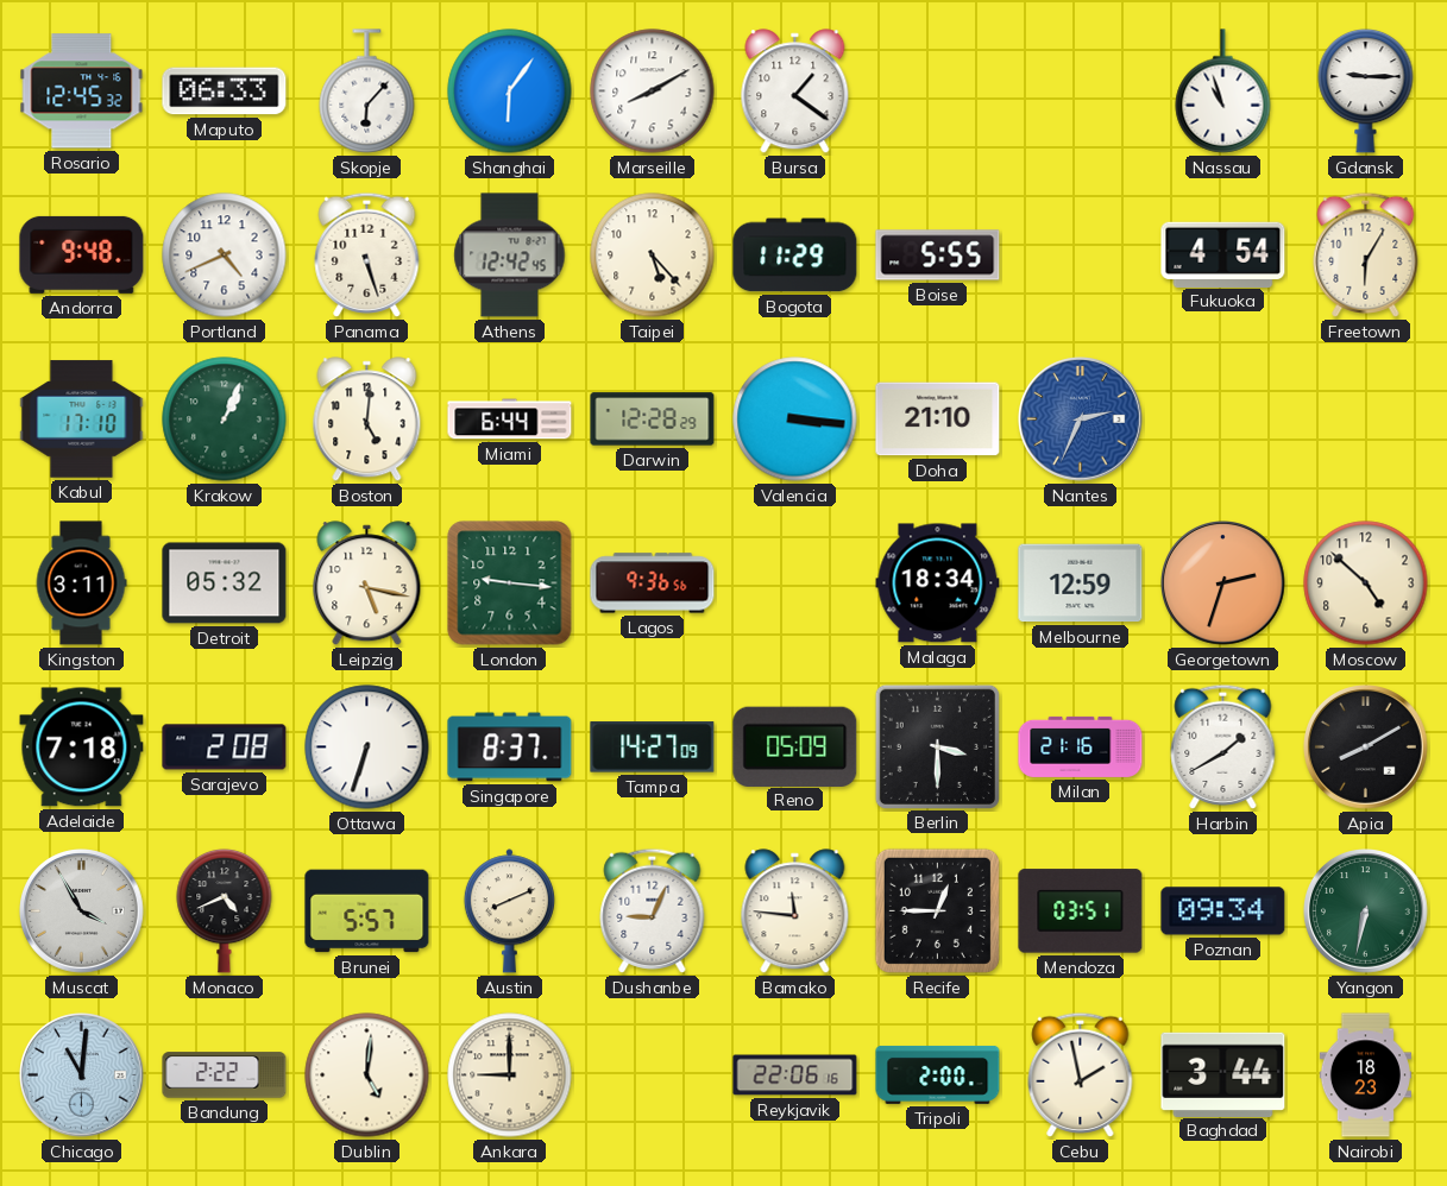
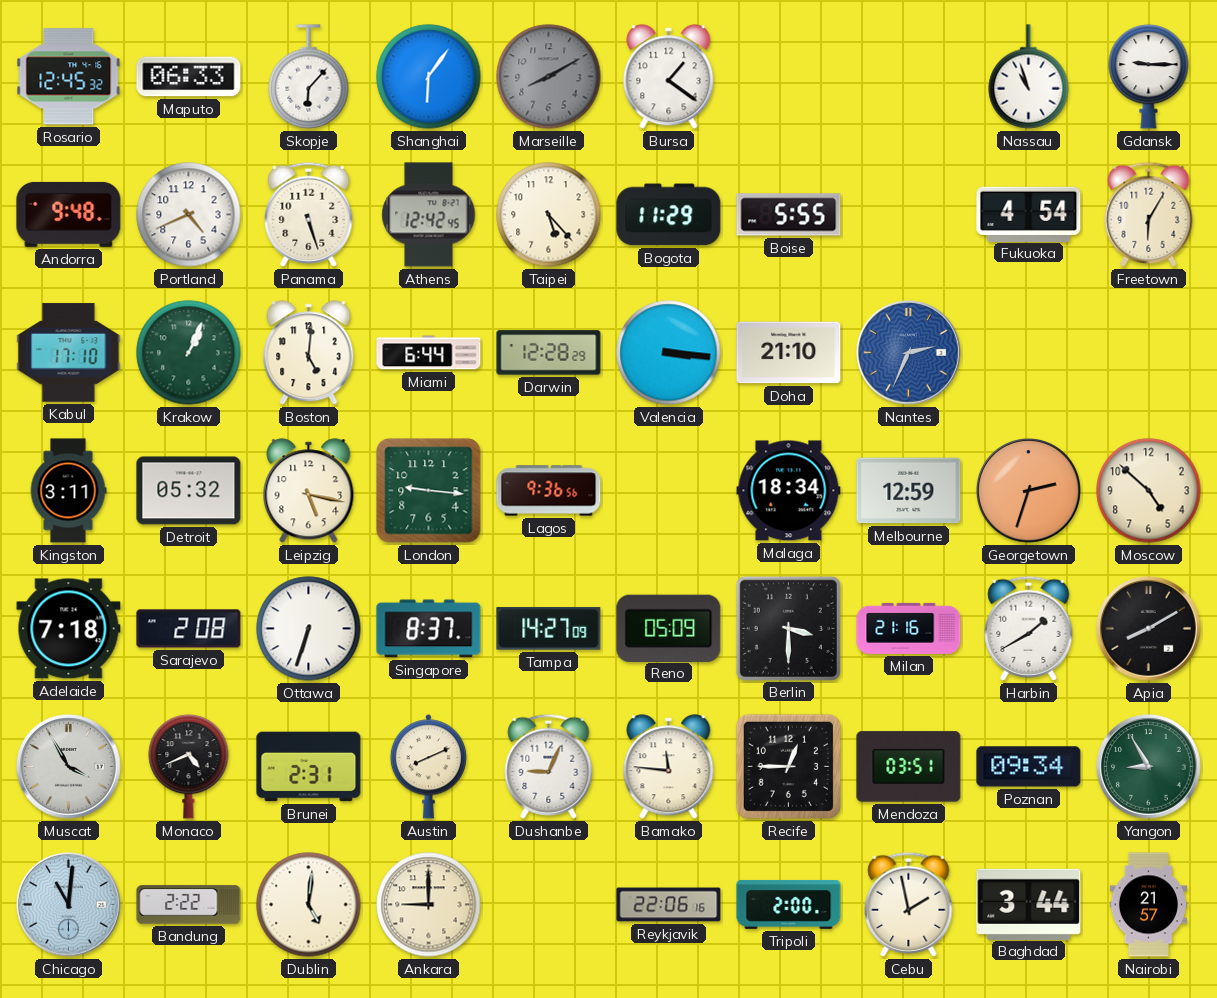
Marseille dial: white -> grey
Brunei: 5:57 -> 2:31
Yangon: 6:32 -> 8:55
Nairobi: 18:23 -> 21:57
